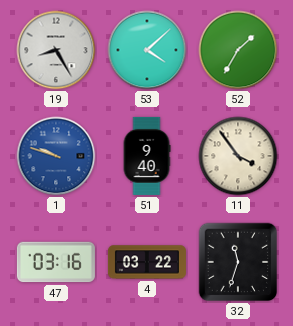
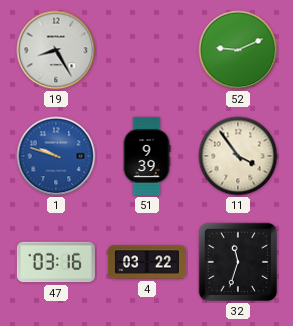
53: 4:08 -> none
52: 1:35 -> 9:11
51: 9:40 -> 9:39
